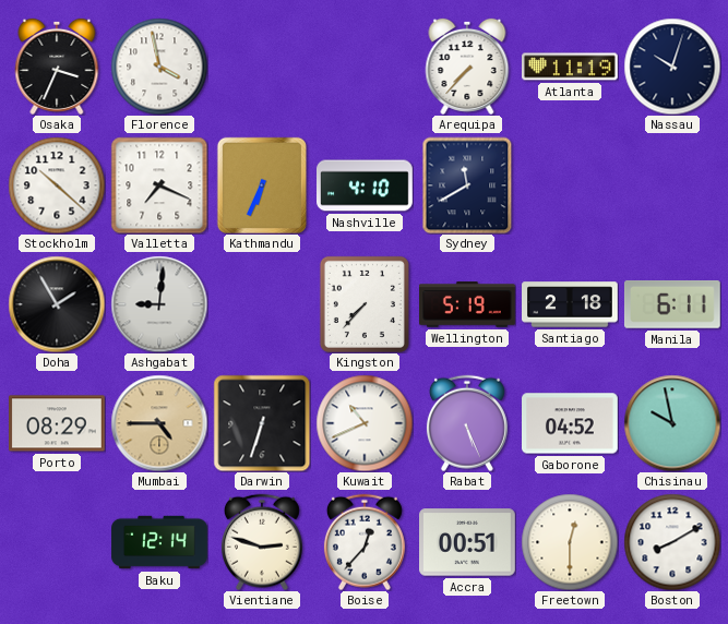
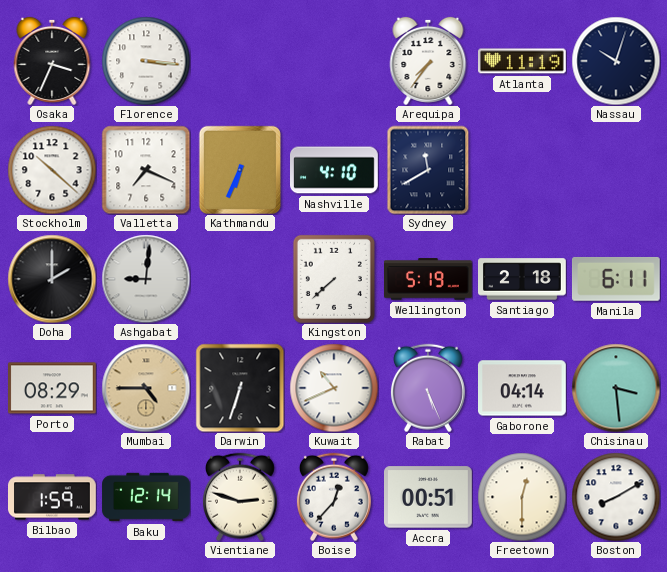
Florence: 3:58 -> 3:16
Arequipa: 7:37 -> 7:36
Doha: 1:55 -> 2:00
Kingston: 7:37 -> 7:38
Gaborone: 04:52 -> 04:14
Chisinau: 9:58 -> 3:29
Bilbao: none -> 1:59
